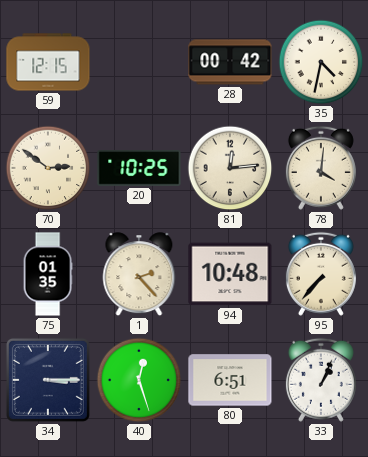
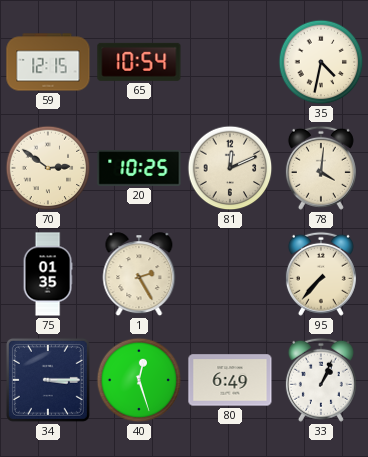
65: none -> 10:54
28: 00:42 -> none
81: 12:14 -> 12:11
1: 2:23 -> 2:25
94: 10:48 -> none
80: 6:51 -> 6:49
